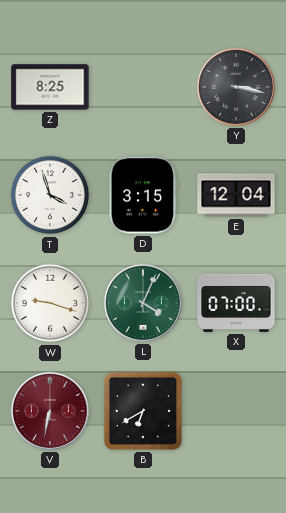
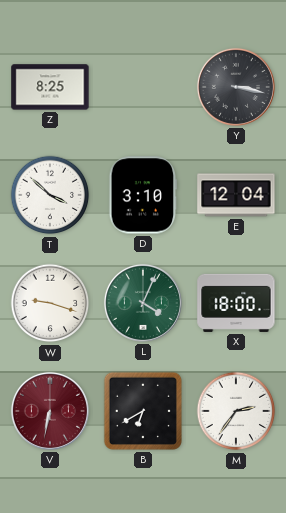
T: 3:57 -> 3:52
D: 3:15 -> 3:10
X: 07:00 -> 18:00
M: none -> 2:36
